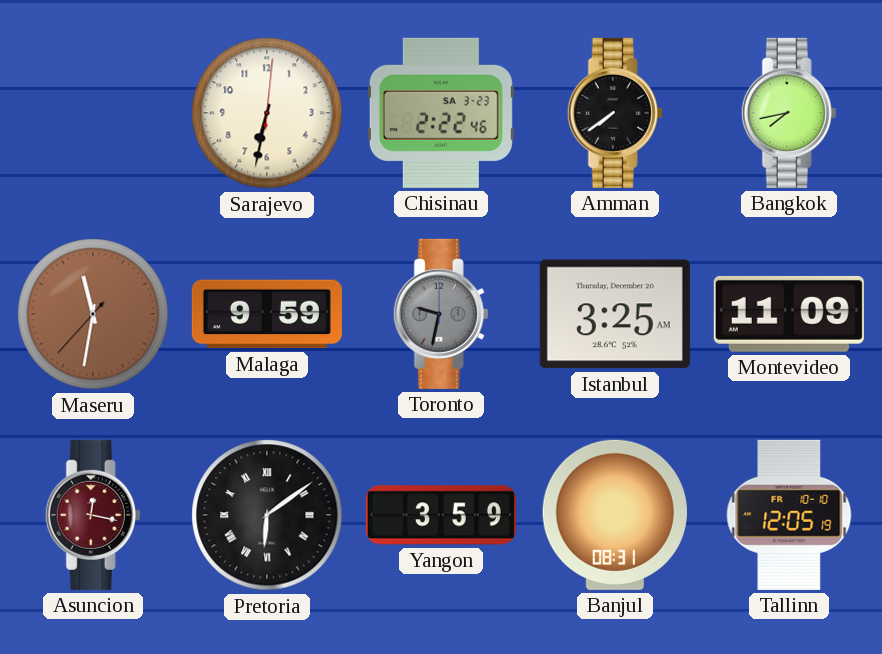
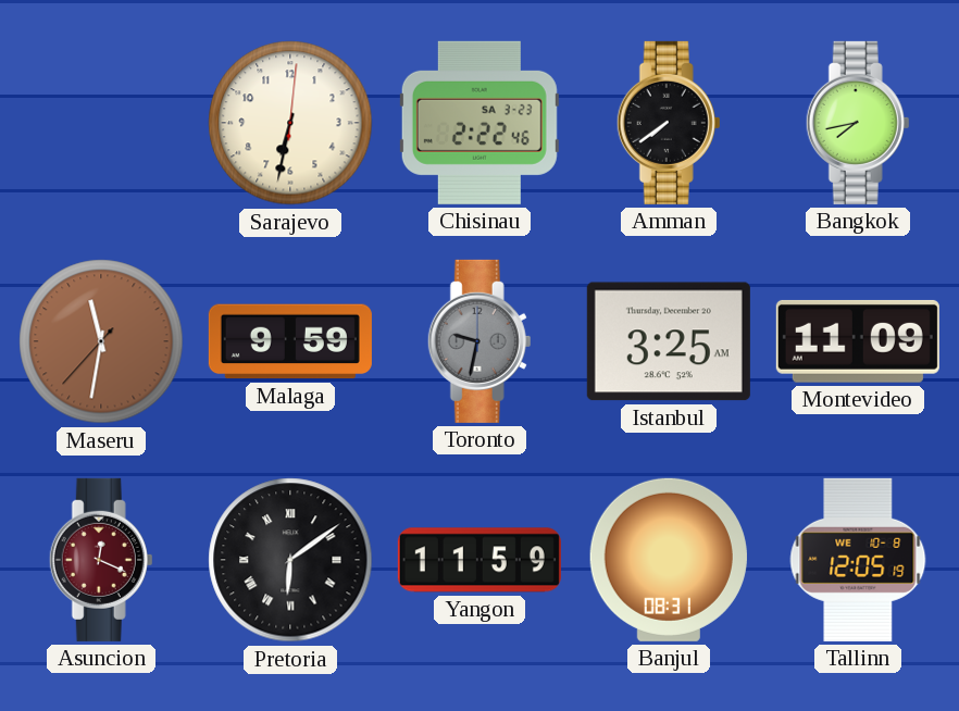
Asuncion: 12:17 -> 12:19
Yangon: 3:59 -> 11:59
Tallinn date: FR 10-10 -> WE 10-8
